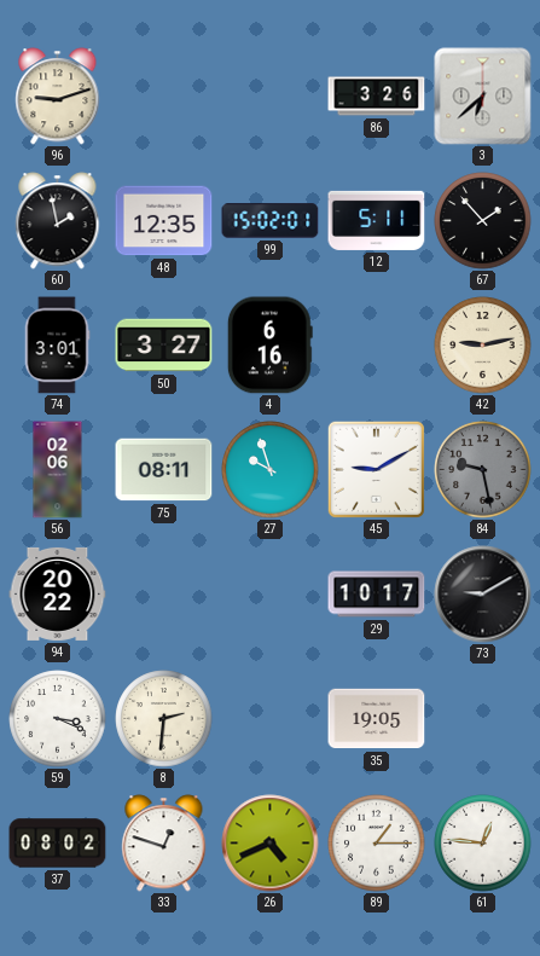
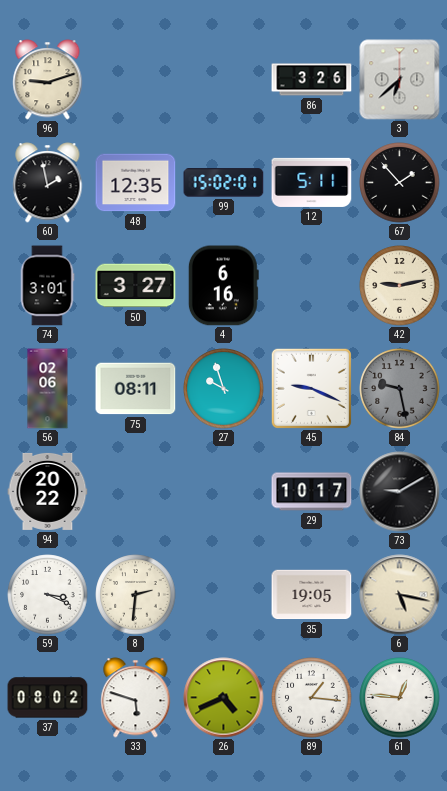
45: 9:10 -> 9:19
6: none -> 5:17
33: 12:48 -> 5:48
89: 1:15 -> 1:16
